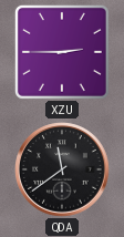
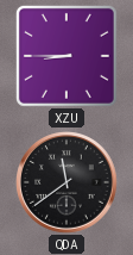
XZU: 2:45 -> 8:45
